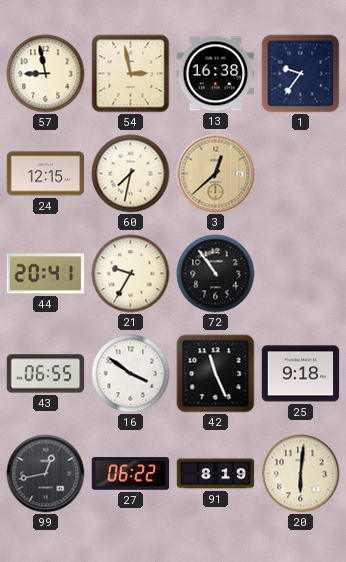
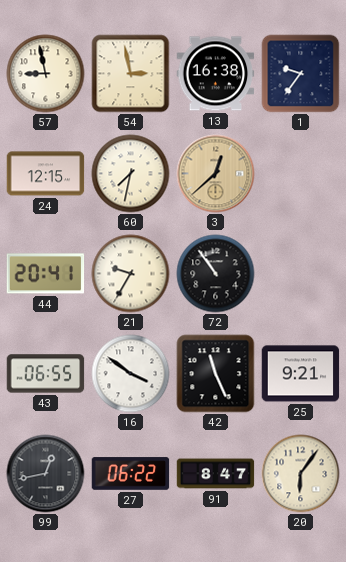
25: 9:18 -> 9:21
91: 8:19 -> 8:47
20: 6:01 -> 6:06
